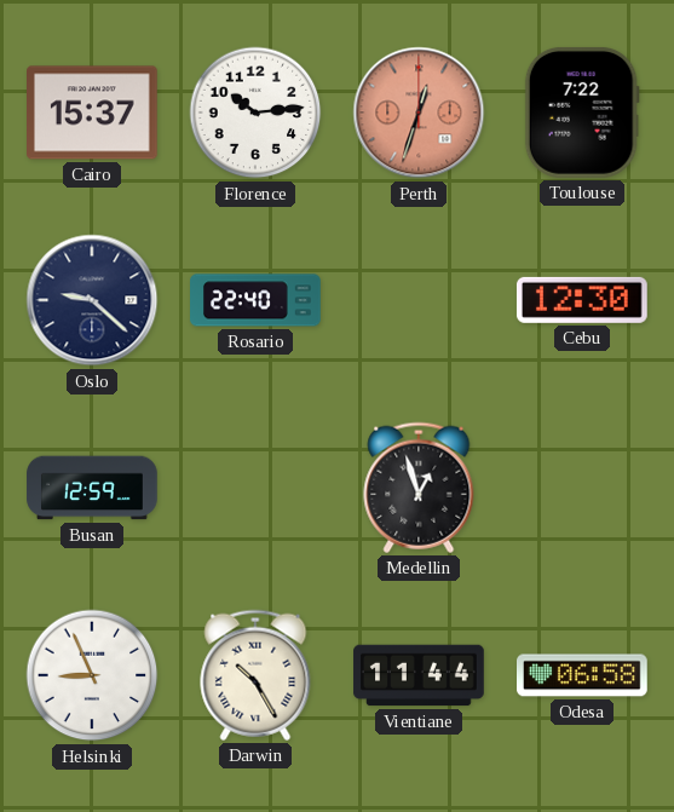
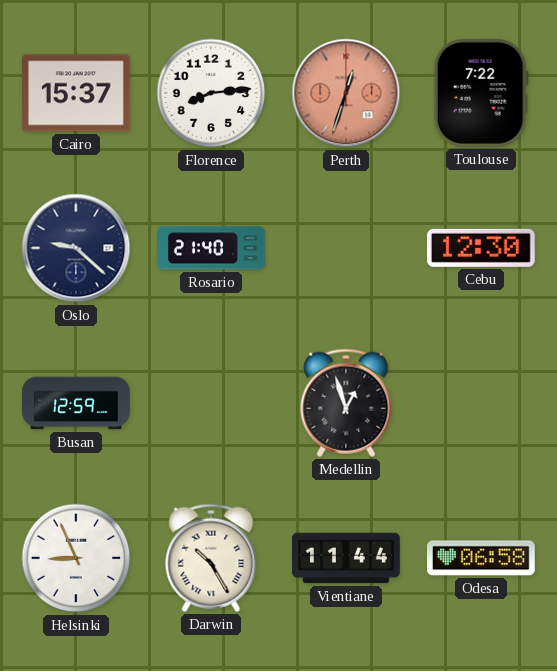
Florence: 10:14 -> 8:14
Rosario: 22:40 -> 21:40
